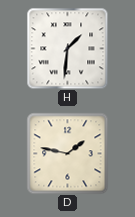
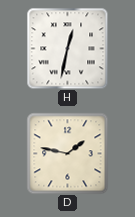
H: 1:31 -> 12:32
